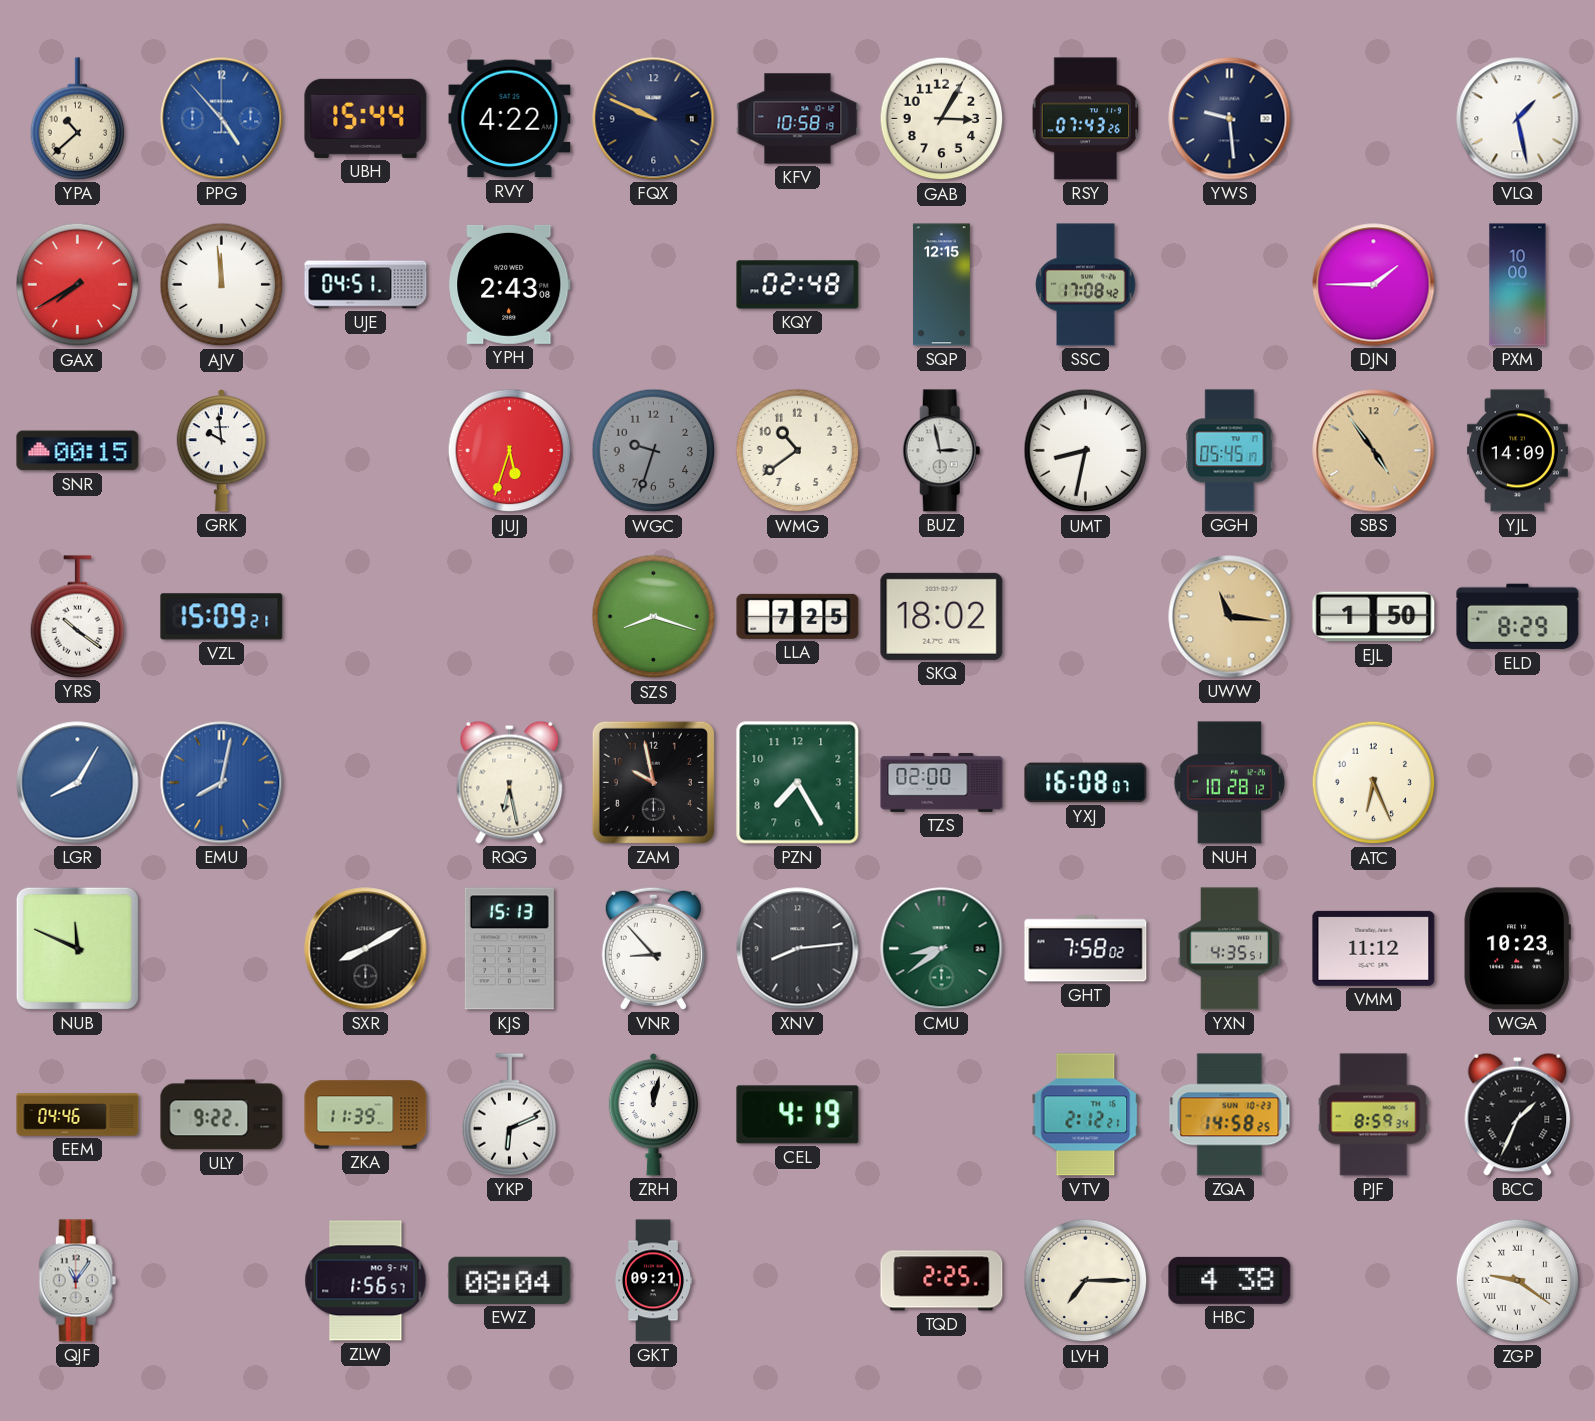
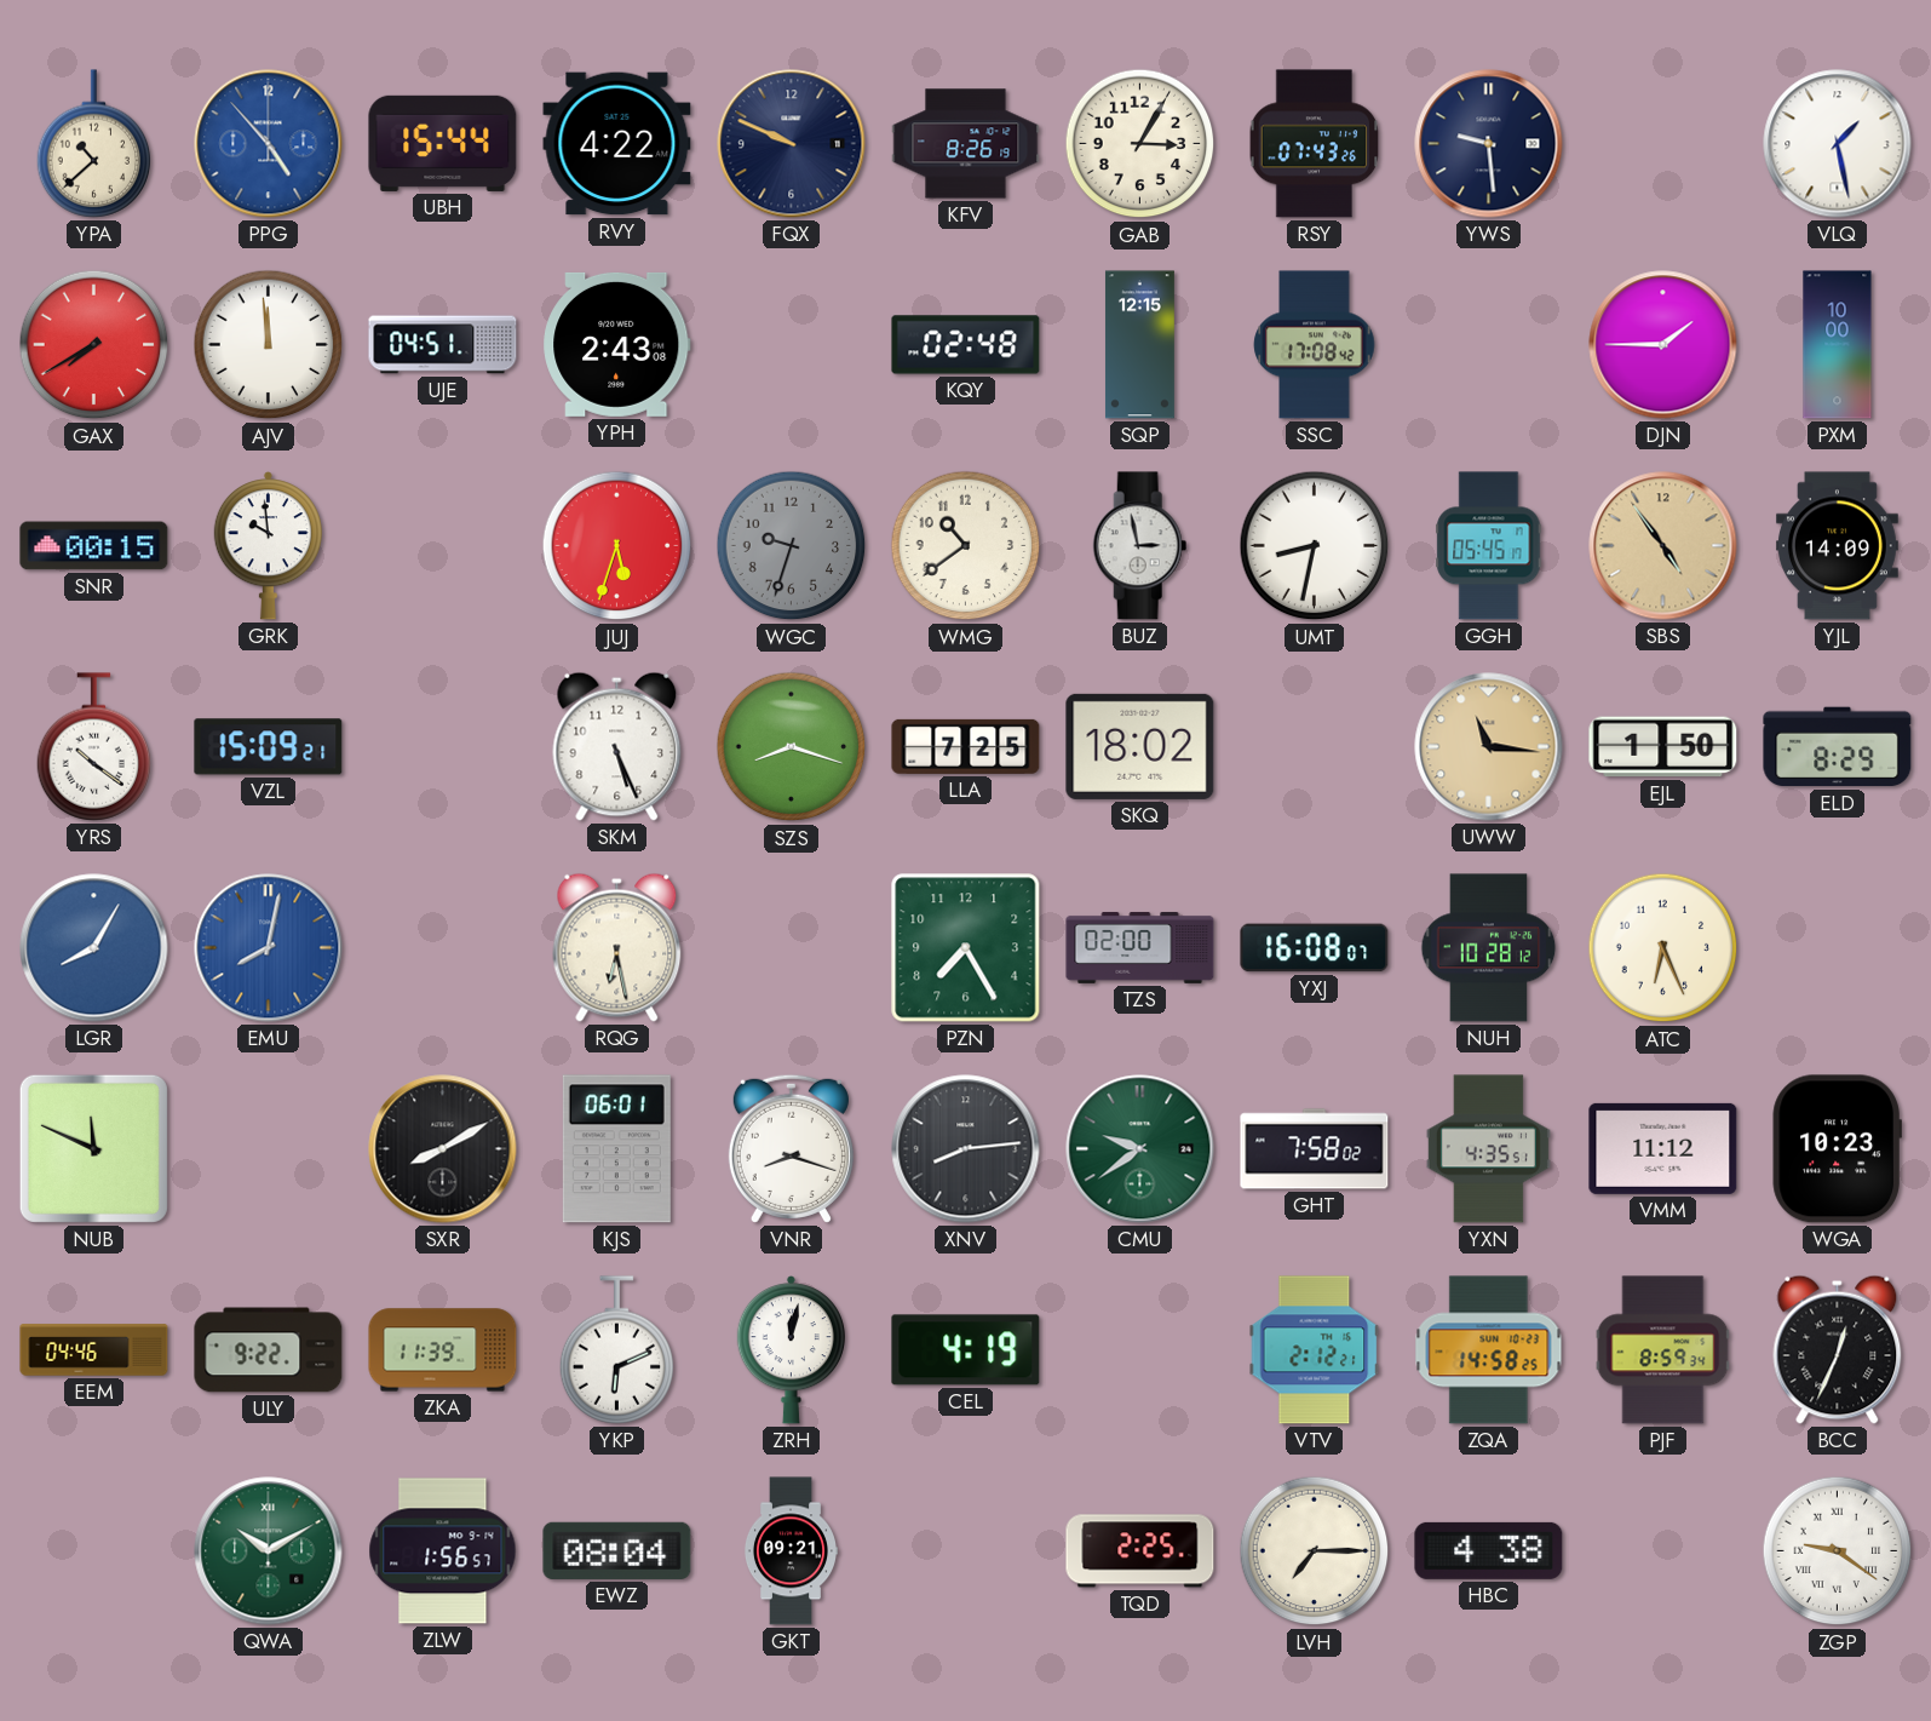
KFV: 10:58 -> 8:26
SKM: none -> 5:26
ZAM: 9:58 -> none
KJS: 15:13 -> 06:01
VNR: 8:53 -> 8:18
CMU: 8:39 -> 9:39
BCC: 1:34 -> 12:34
QJF: 11:06 -> none
QWA: none -> 10:10
